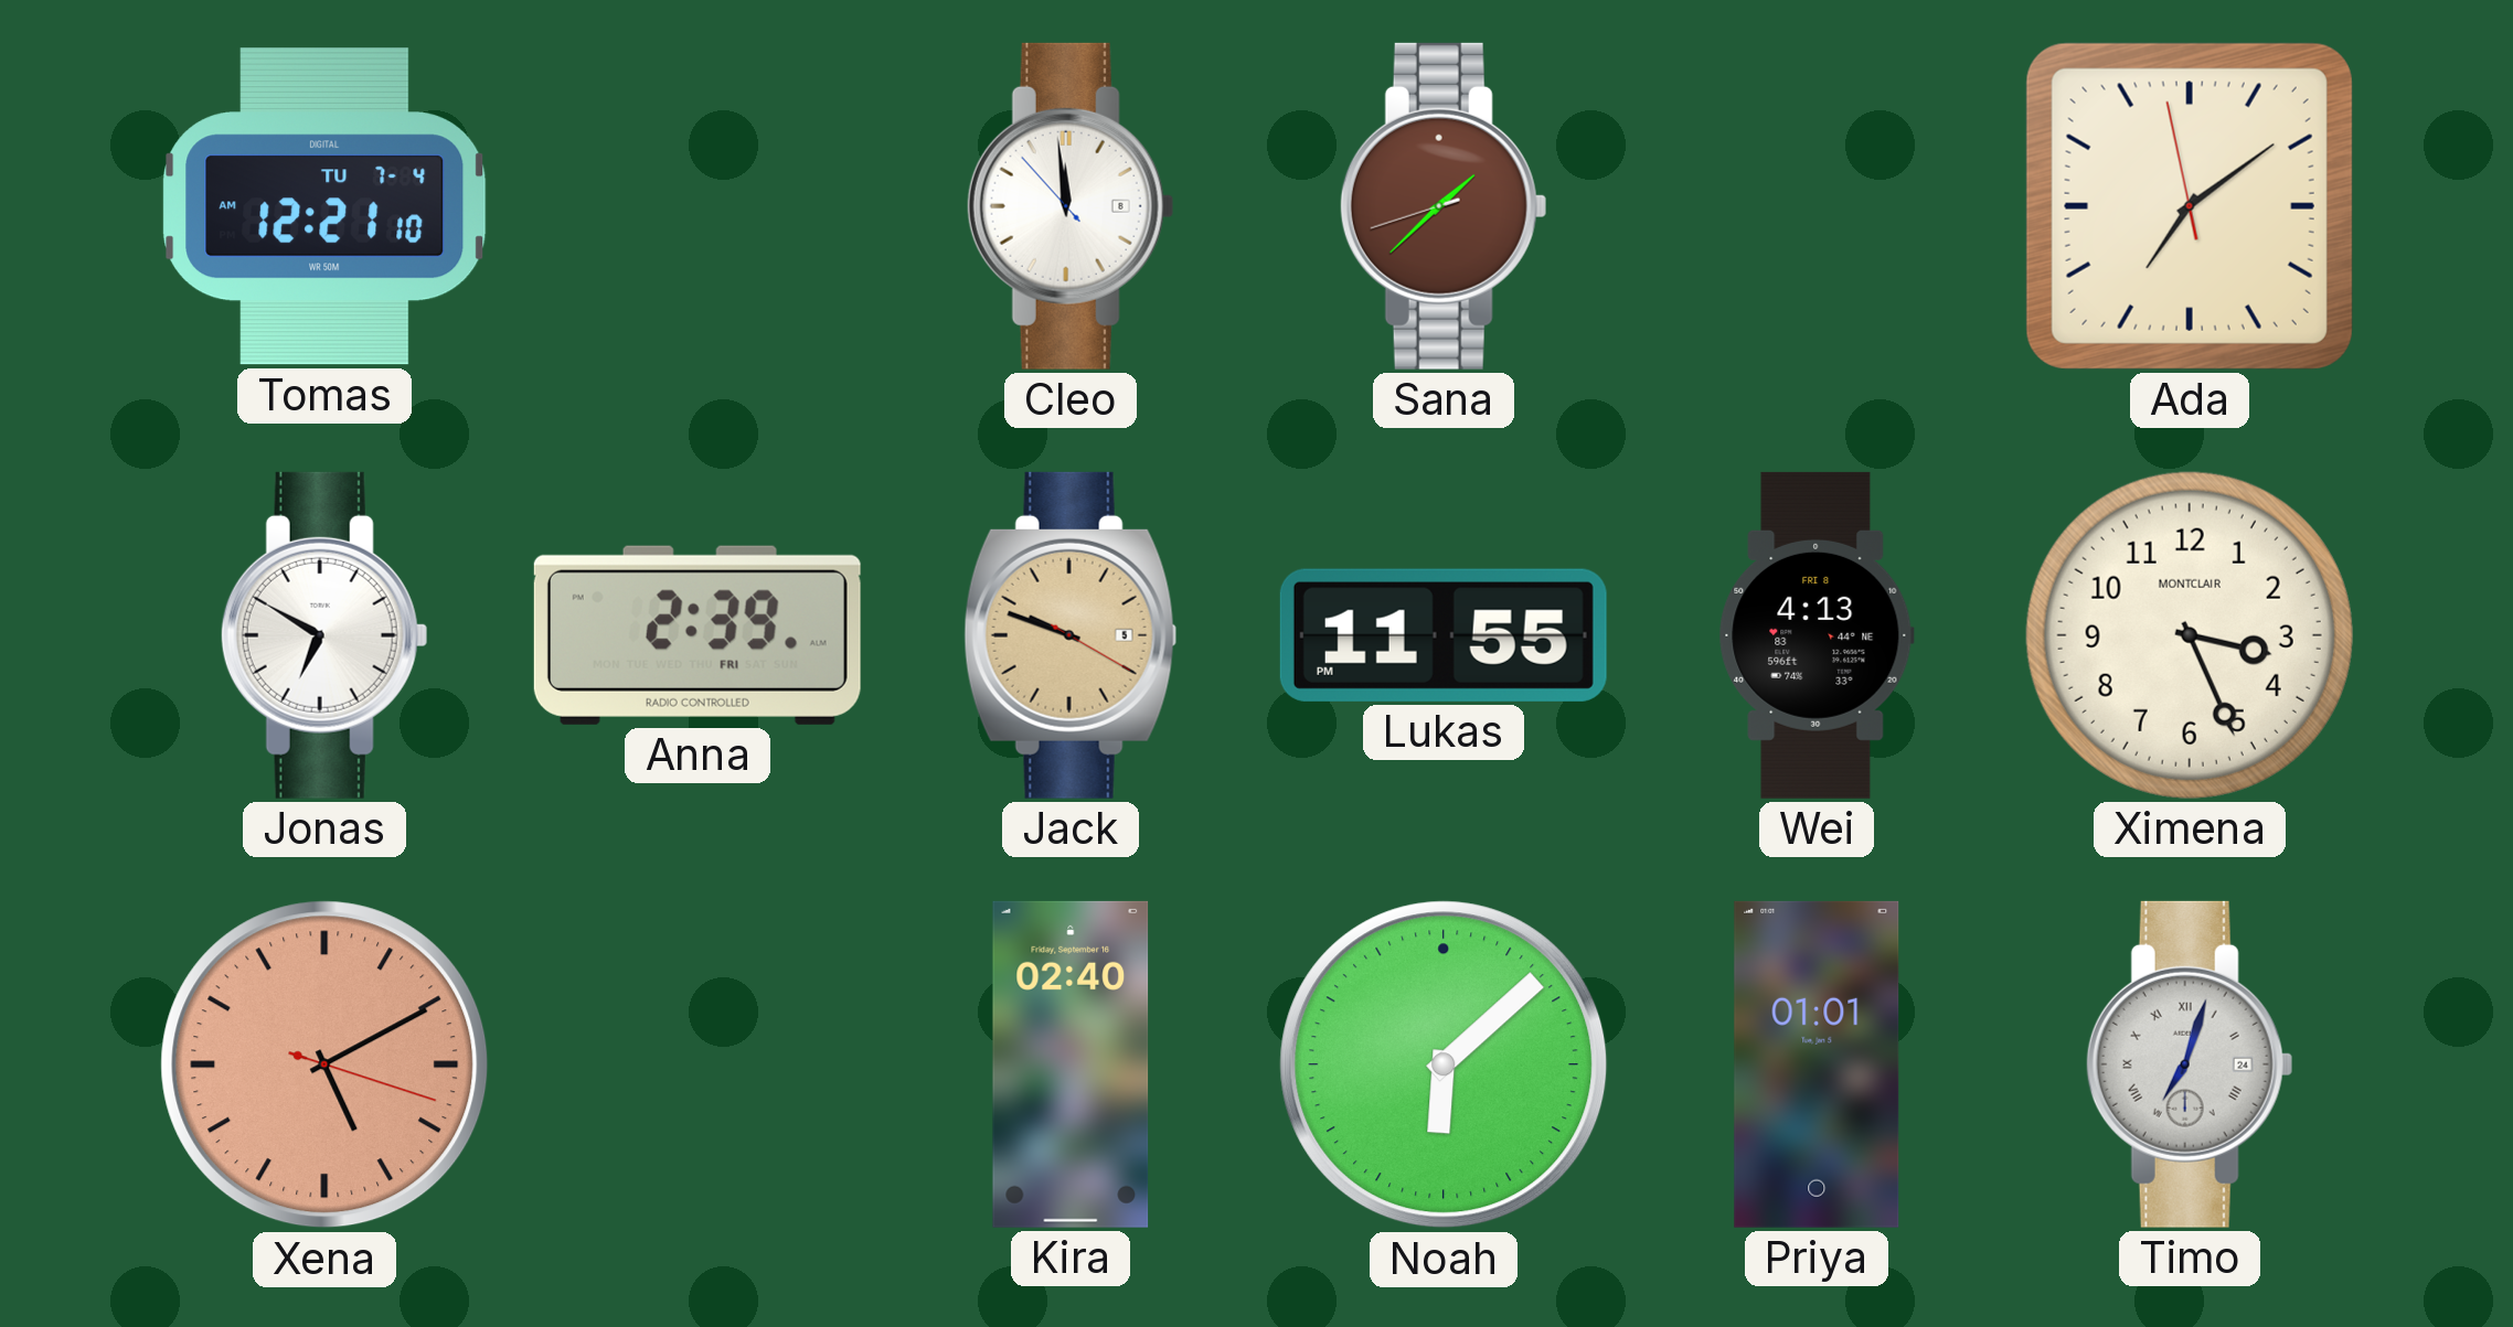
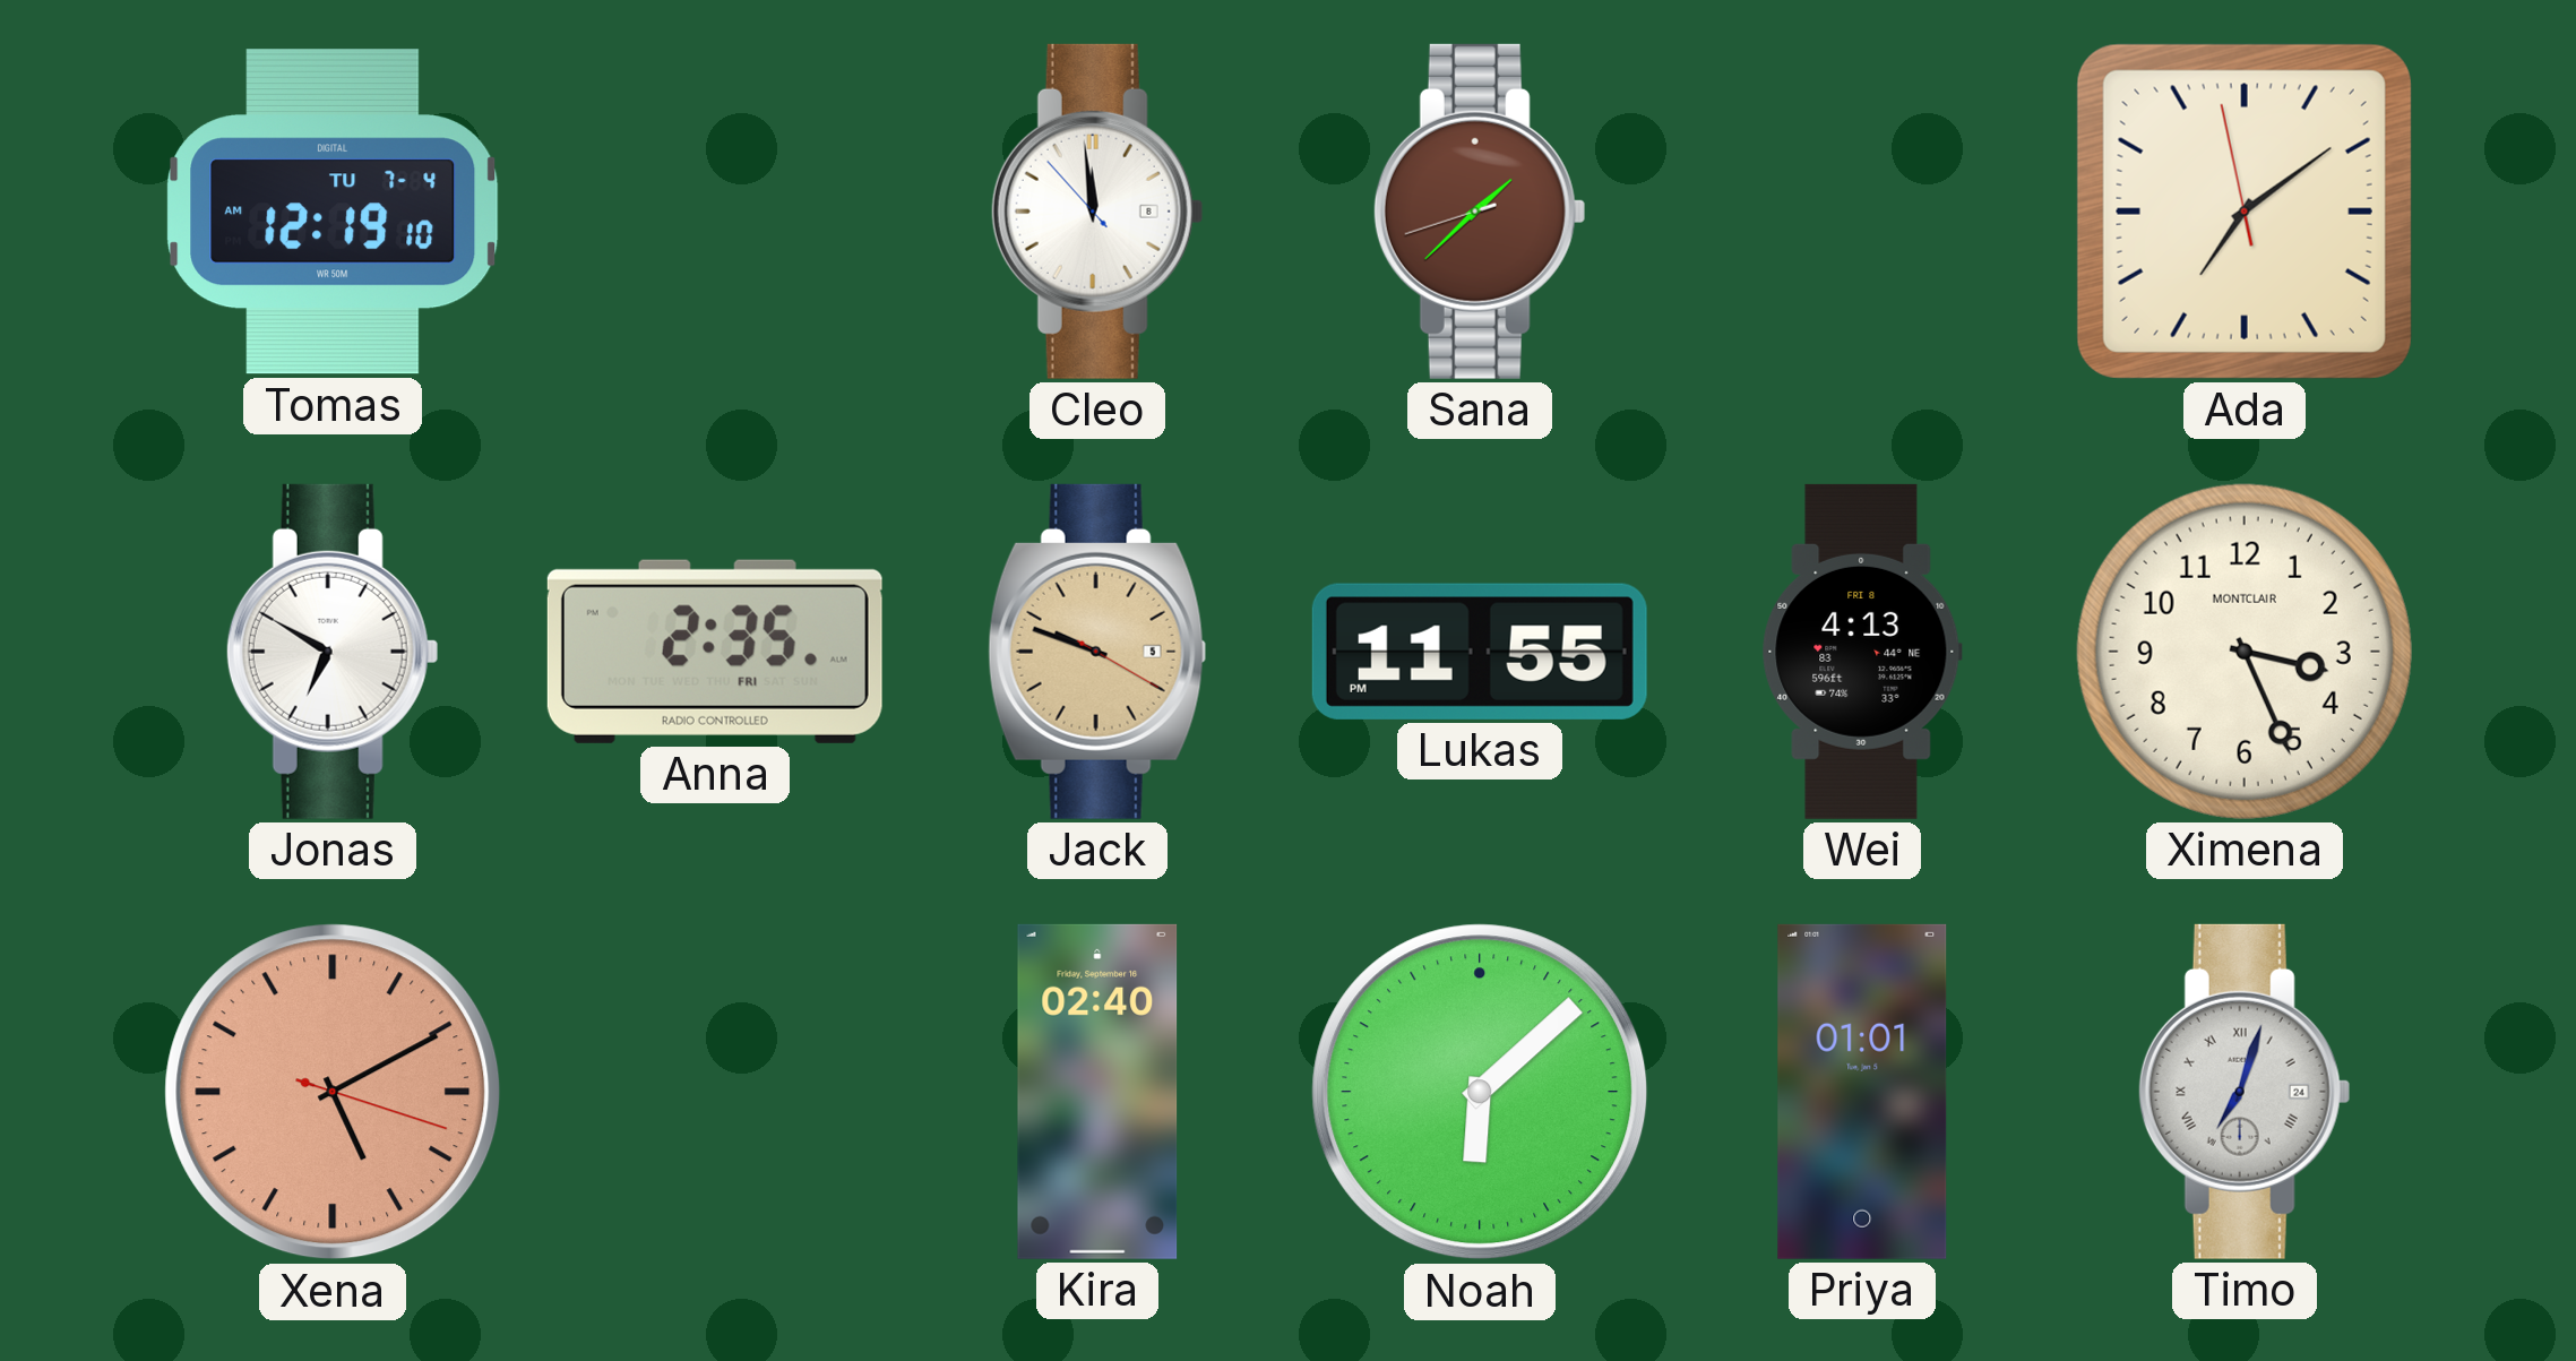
Tomas: 12:21 -> 12:19
Anna: 2:39 -> 2:35
